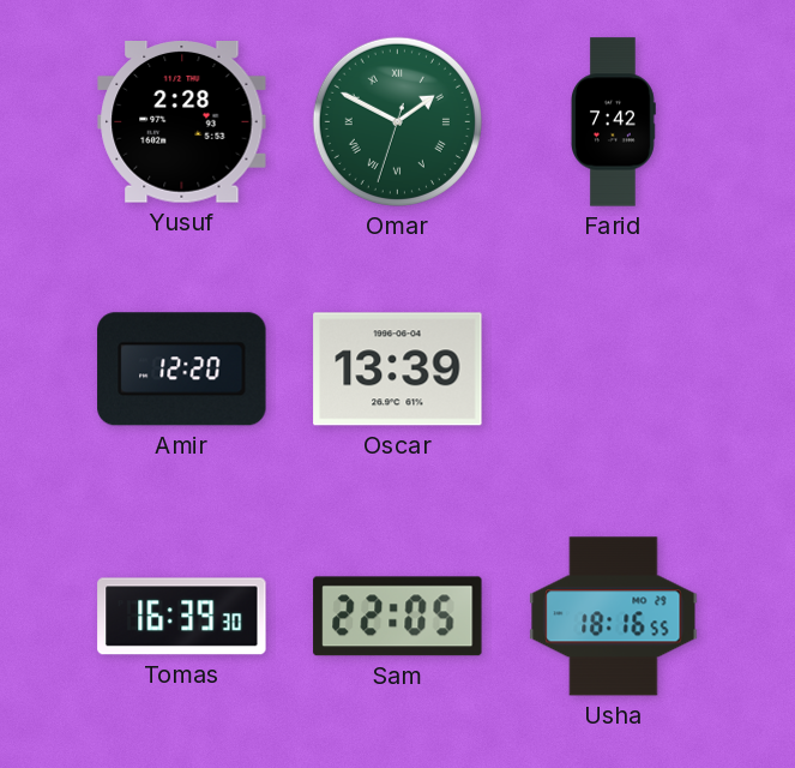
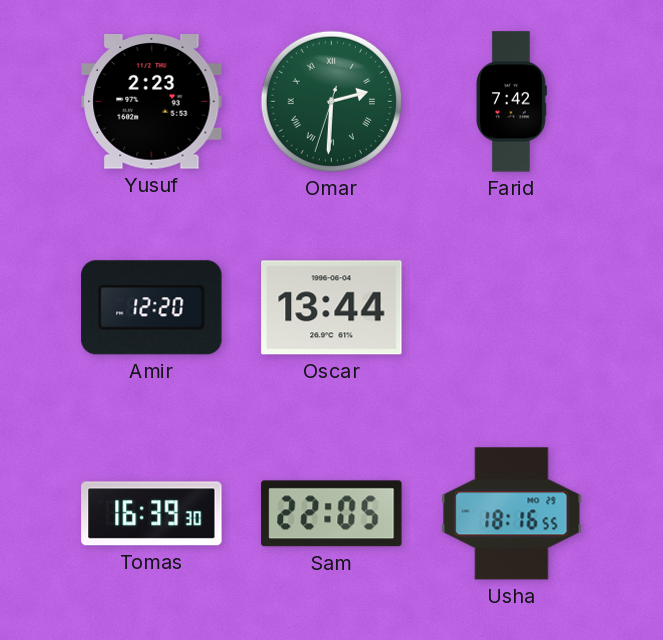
Yusuf: 2:28 -> 2:23
Omar: 1:49 -> 2:30
Oscar: 13:39 -> 13:44
